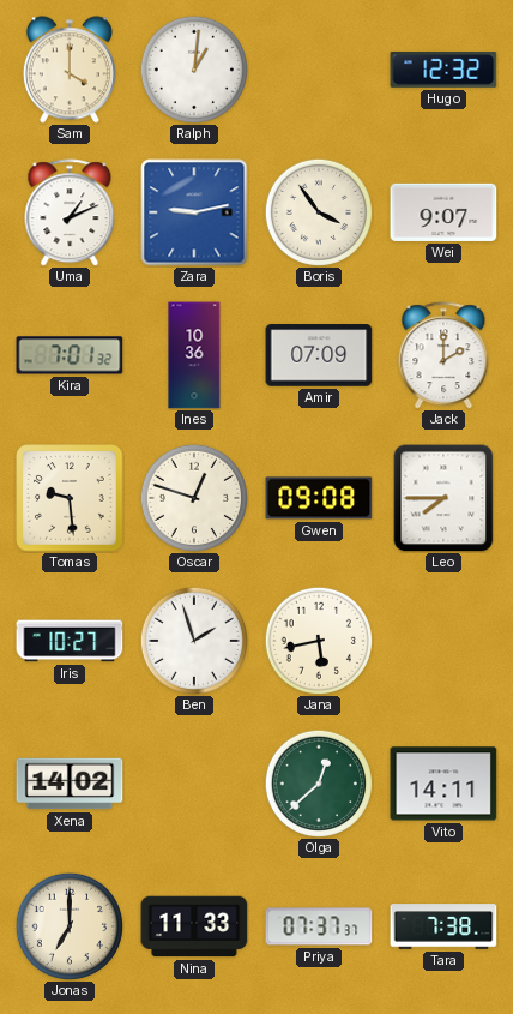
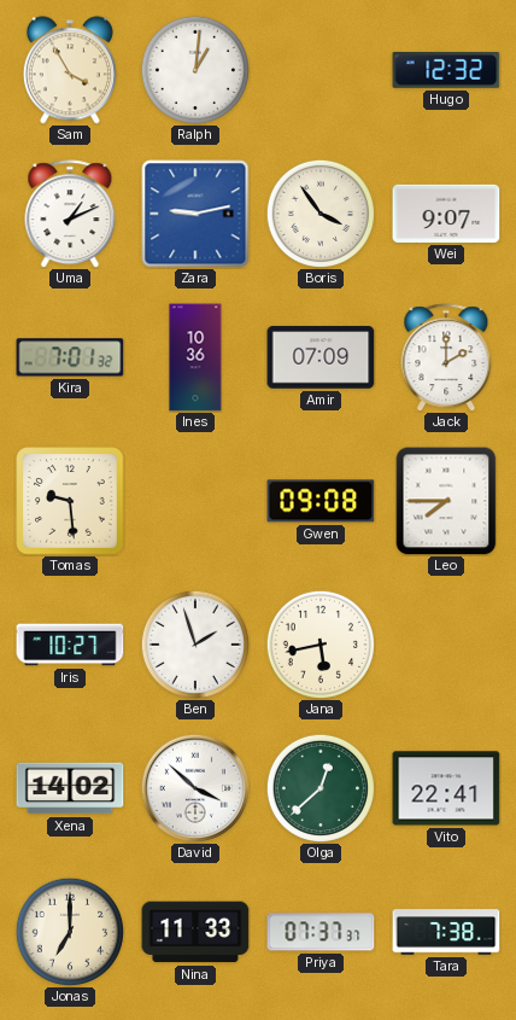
Sam: 4:00 -> 3:55
Oscar: 12:48 -> none
David: none -> 3:52
Vito: 14:11 -> 22:41
